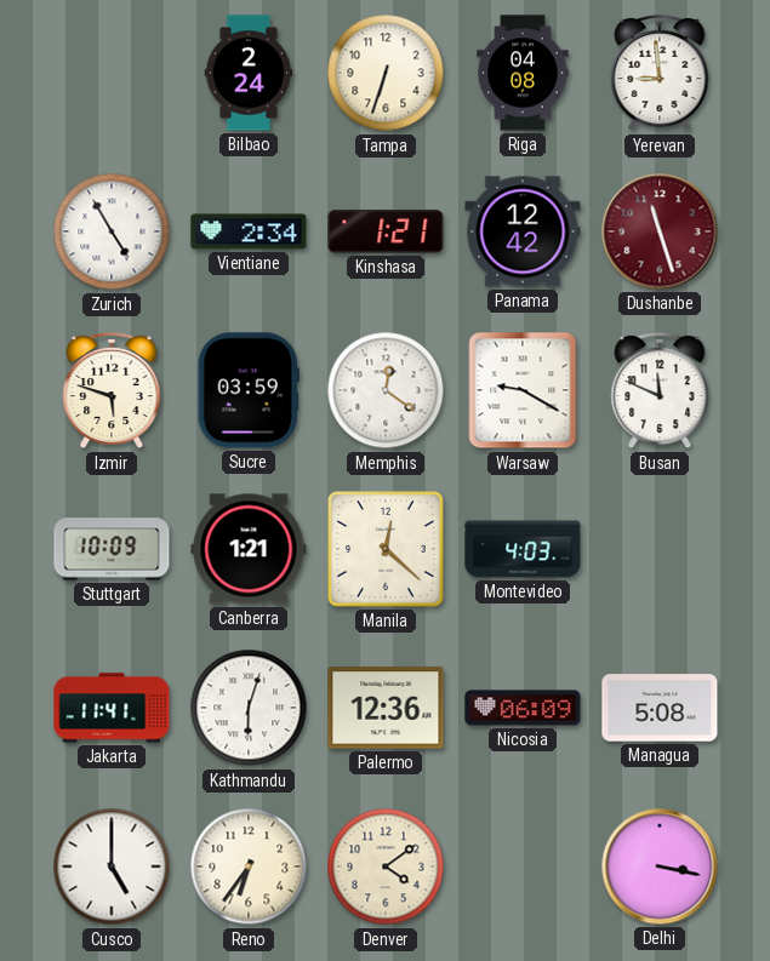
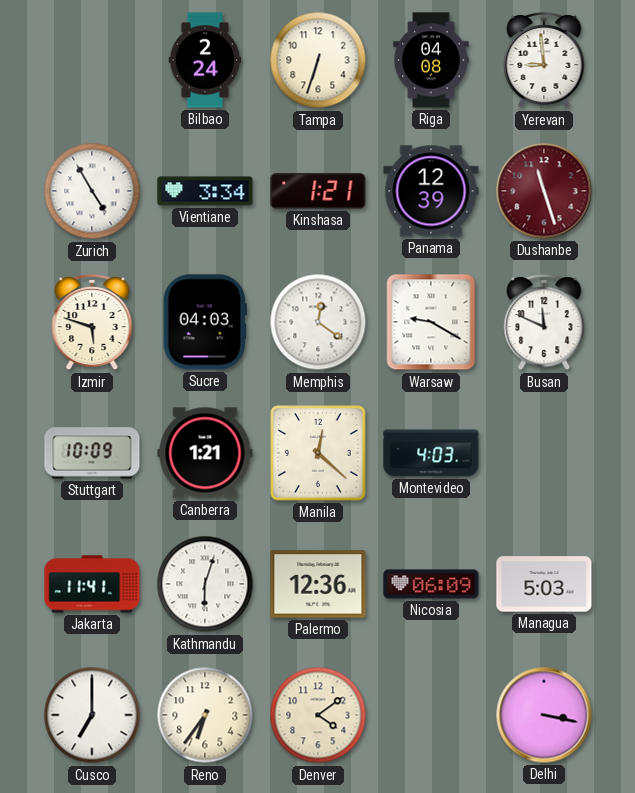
Vientiane: 2:34 -> 3:34
Panama: 12:42 -> 12:39
Sucre: 03:59 -> 04:03
Managua: 5:08 -> 5:03
Cusco: 5:00 -> 7:00
